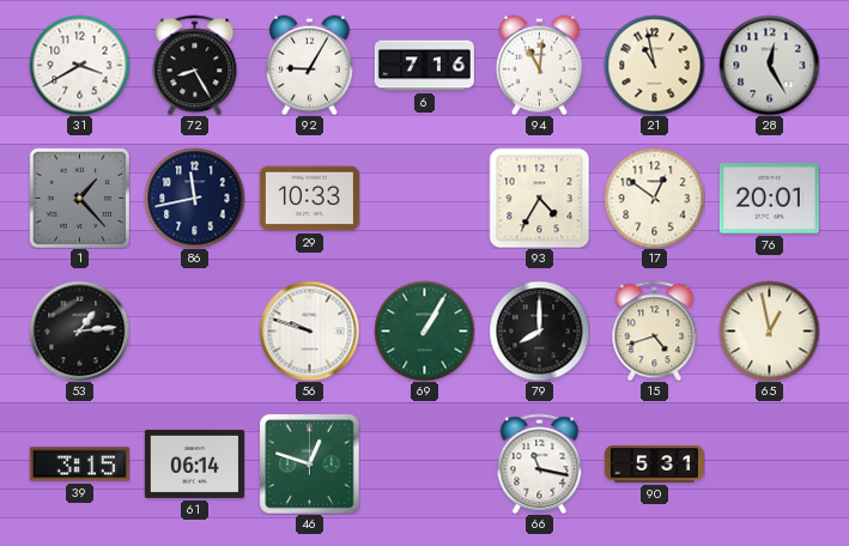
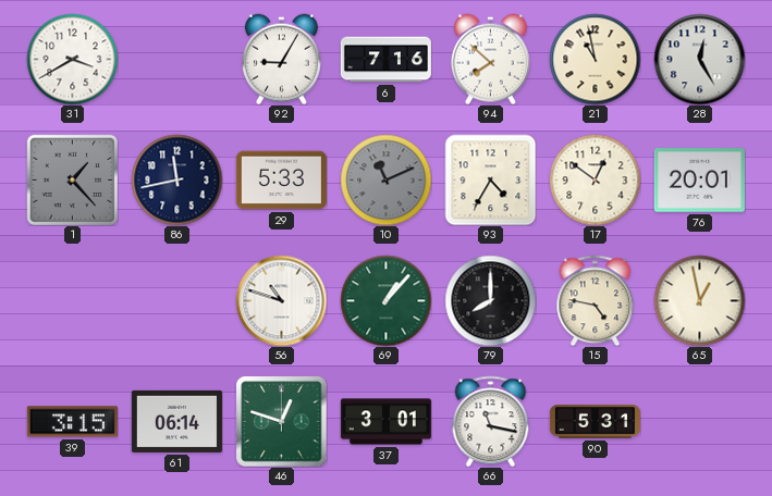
72: 8:25 -> none
94: 11:01 -> 7:52
29: 10:33 -> 5:33
10: none -> 11:11
53: 1:14 -> none
56: 9:48 -> 10:48
69: 1:05 -> 1:07
15: 4:42 -> 4:47
37: none -> 3:01
